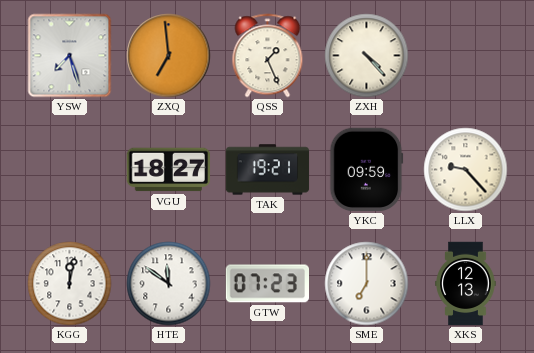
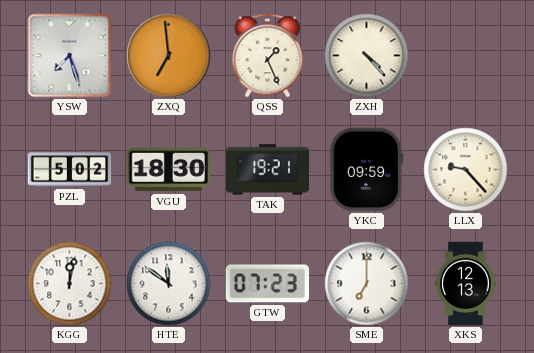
PZL: none -> 5:02
VGU: 18:27 -> 18:30
